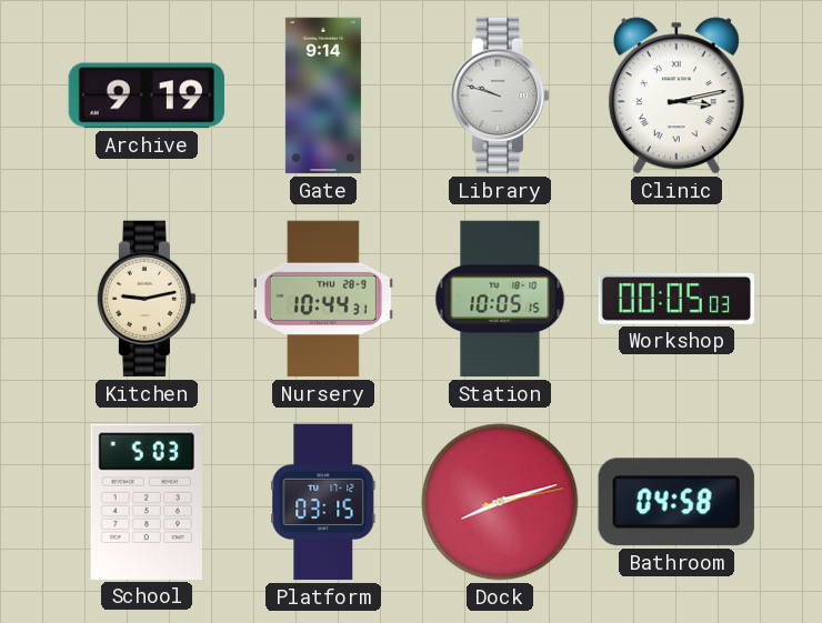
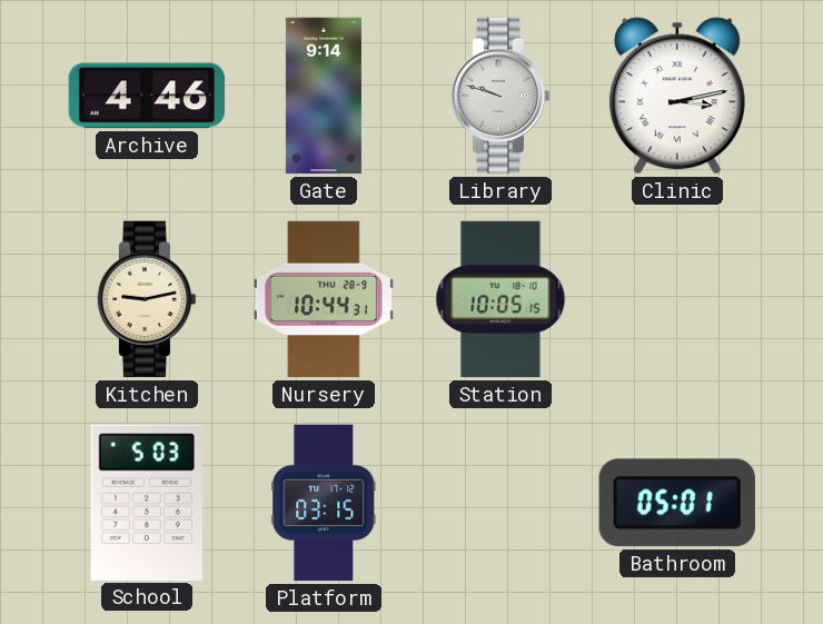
Archive: 9:19 -> 4:46
Workshop: 00:05 -> none
Dock: 8:12 -> none
Bathroom: 04:58 -> 05:01
